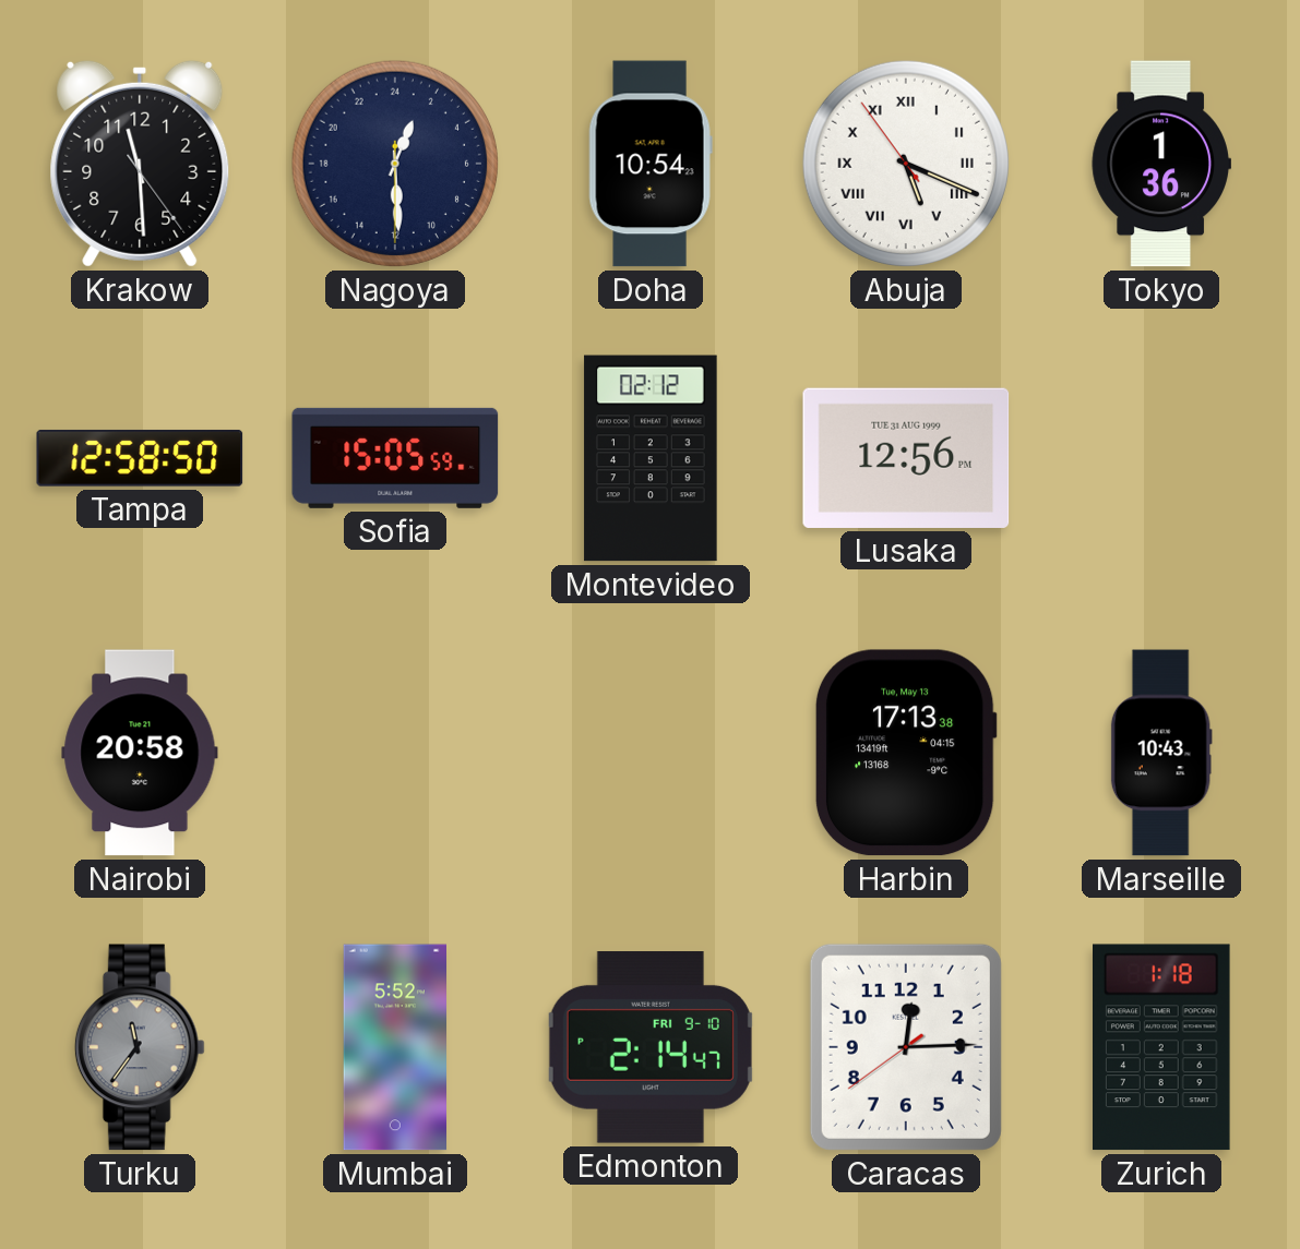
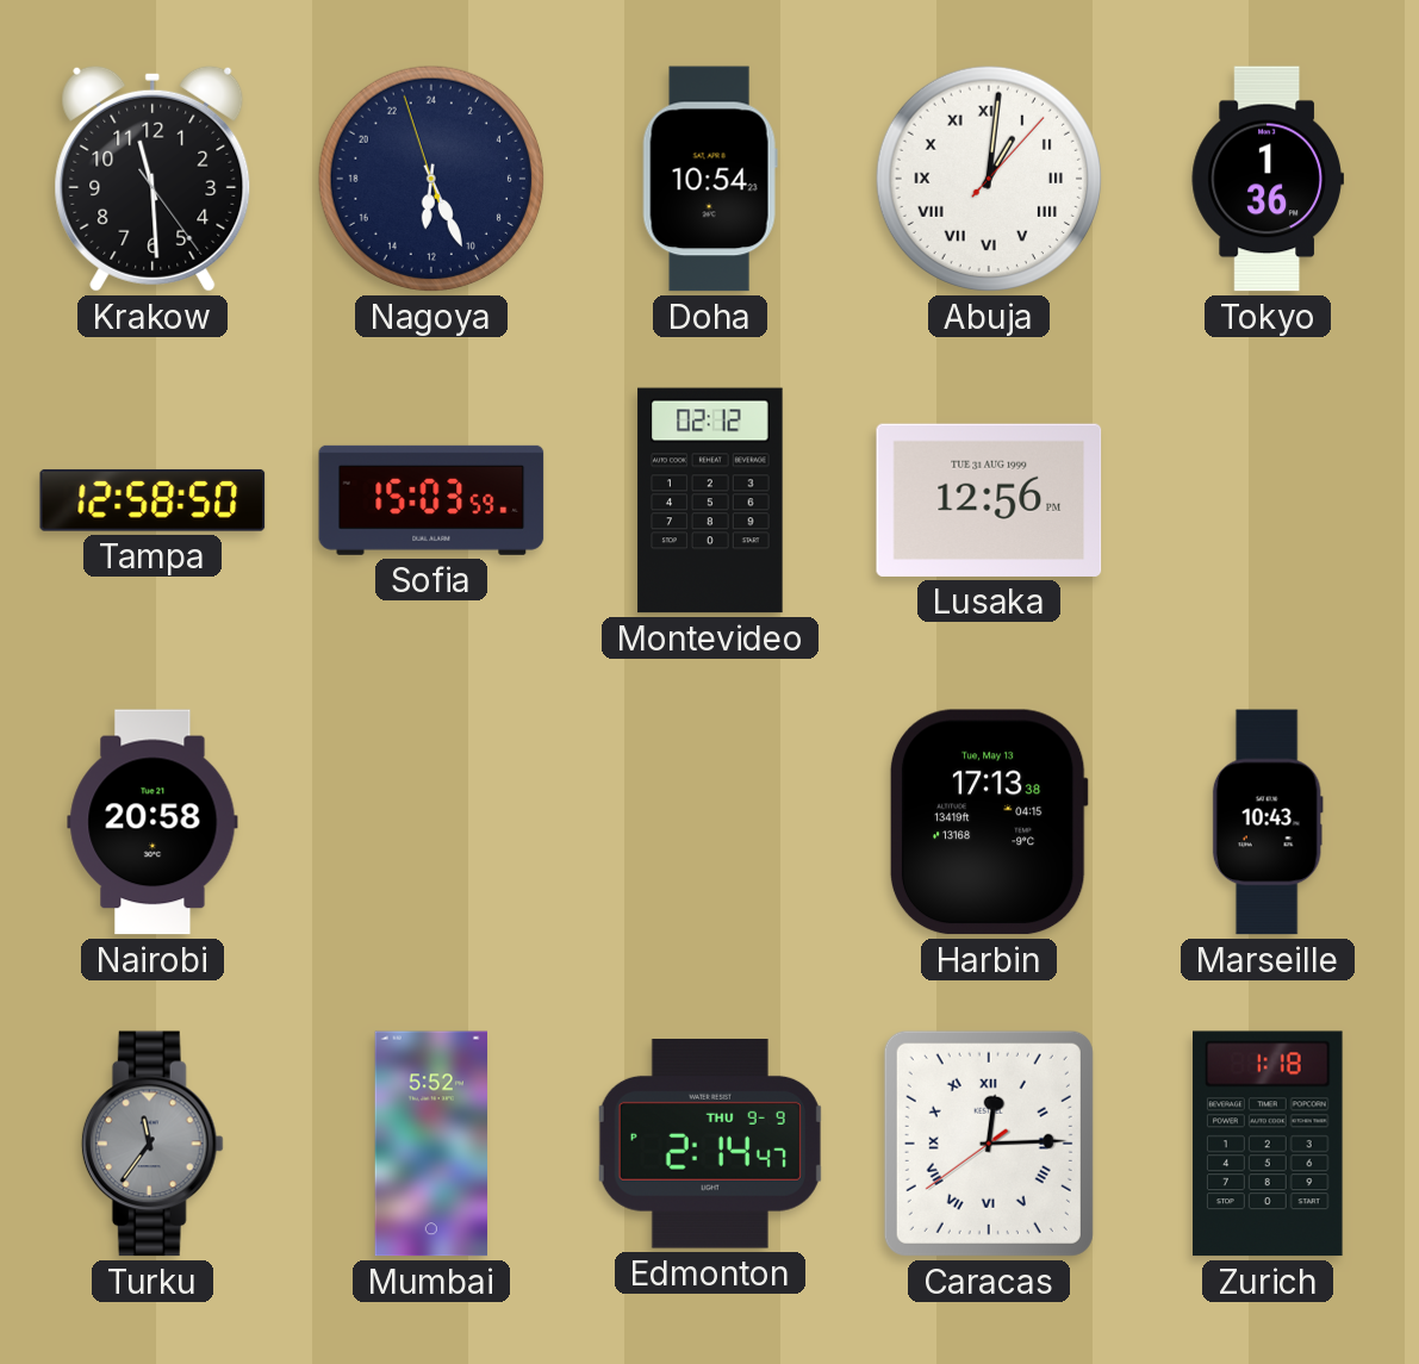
Nagoya: 1:29 -> 12:25
Abuja: 5:18 -> 1:01
Sofia: 15:05 -> 15:03
Edmonton date: FRI 9-10 -> THU 9-9
Caracas numerals: Arabic -> Roman
